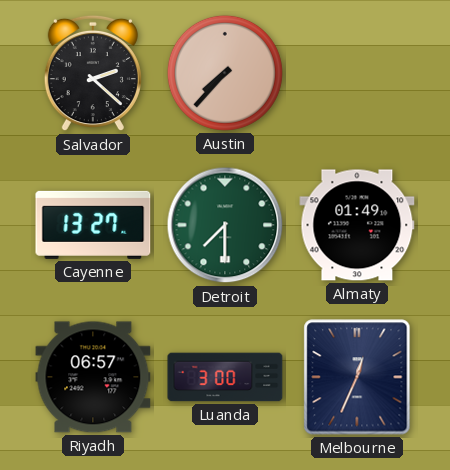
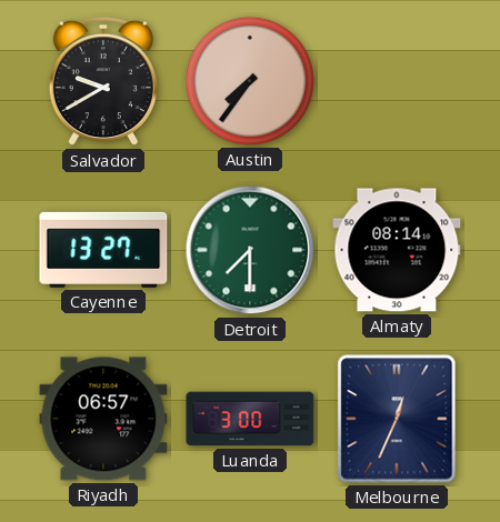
Salvador: 2:22 -> 9:40
Austin: 7:37 -> 7:36
Almaty: 01:49 -> 08:14
